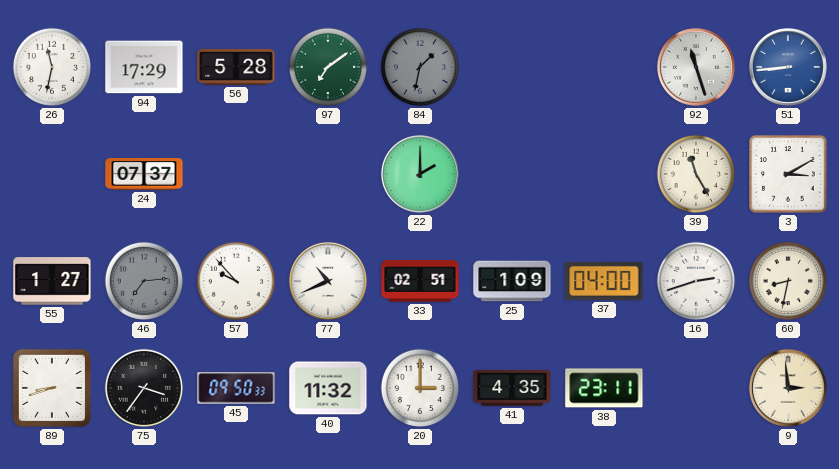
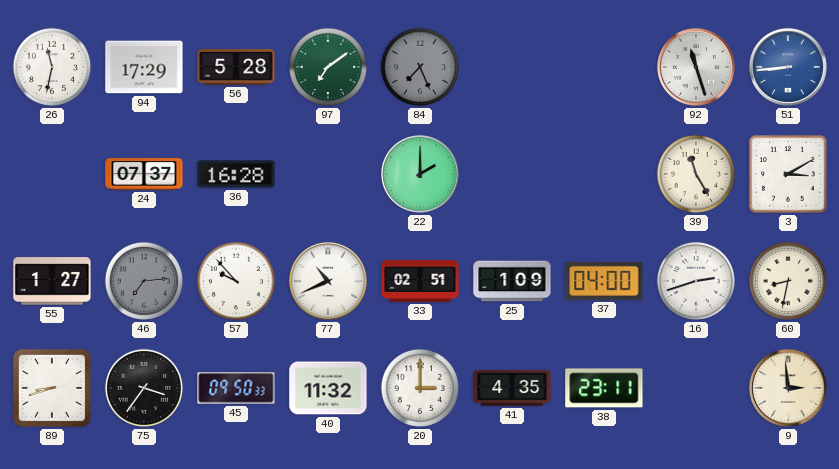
84: 1:32 -> 7:26
36: none -> 16:28
